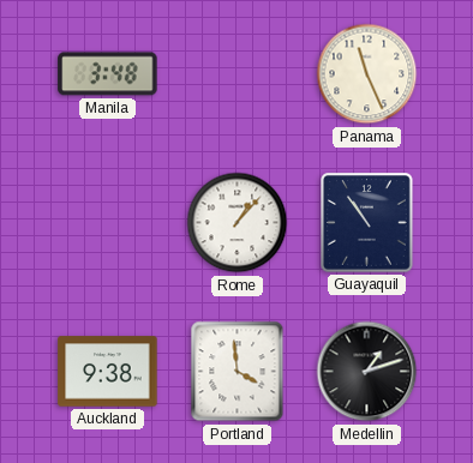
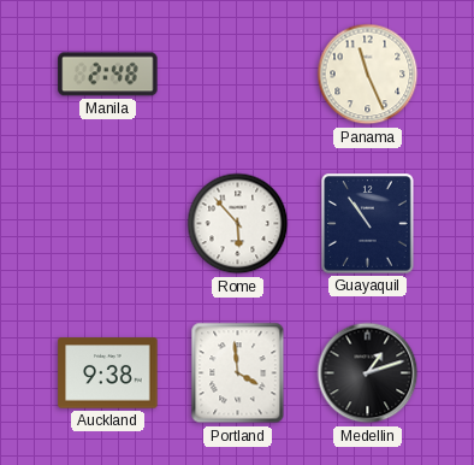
Manila: 3:48 -> 2:48
Rome: 1:07 -> 5:53
